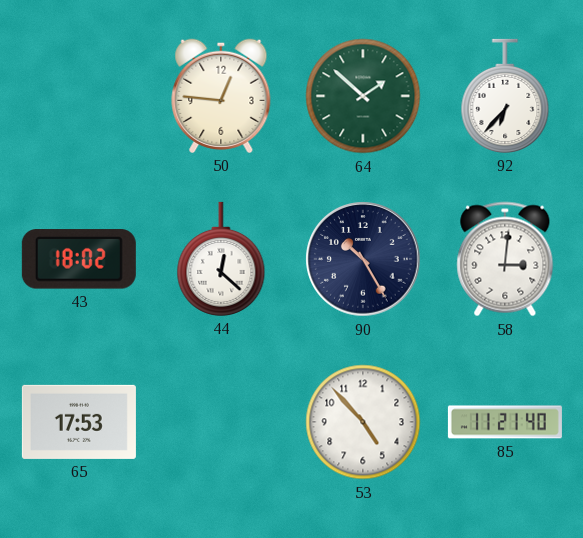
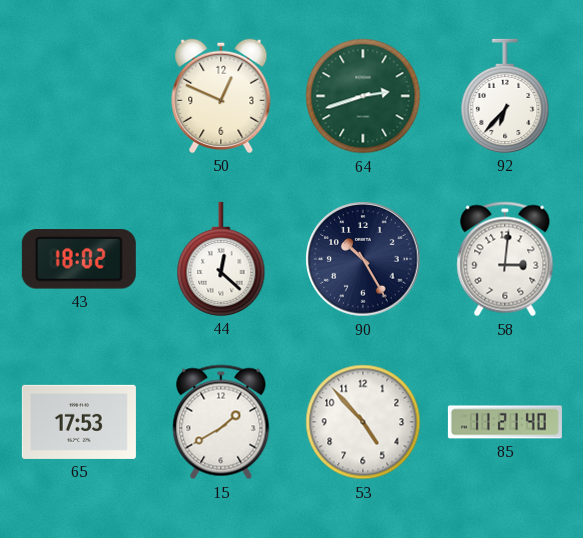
50: 12:46 -> 12:49
64: 1:52 -> 2:42
15: none -> 1:40
